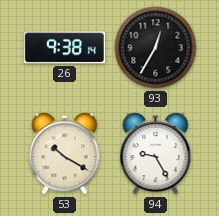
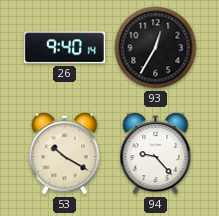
26: 9:38 -> 9:40
94: 9:25 -> 9:23
